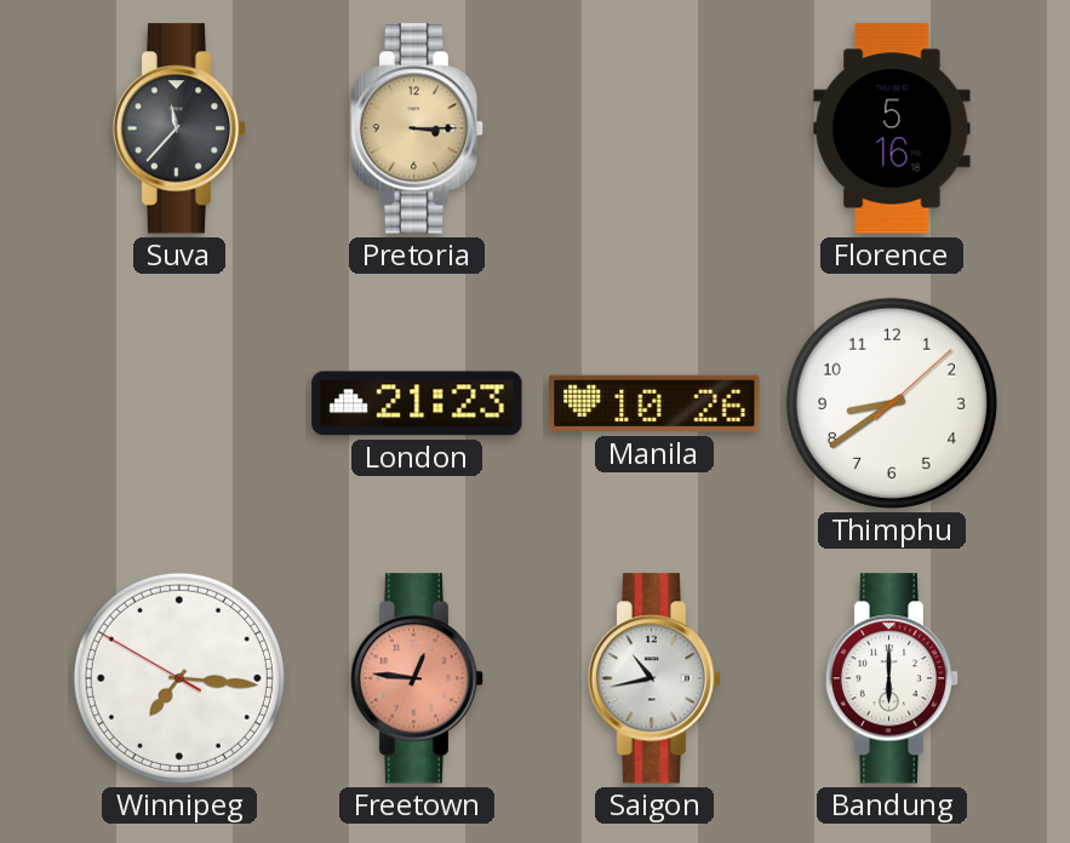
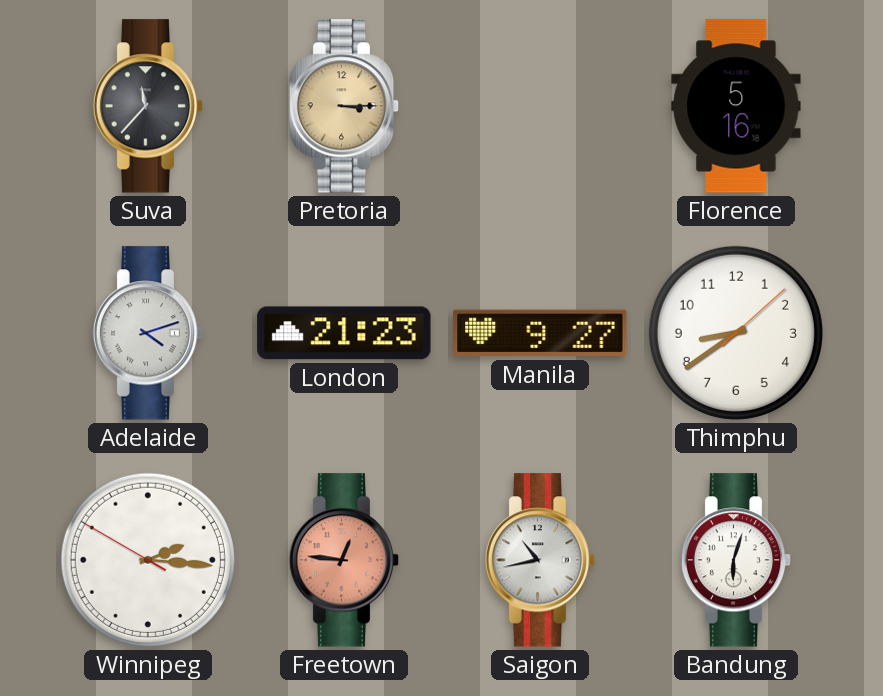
Adelaide: none -> 4:12
Manila: 10:26 -> 9:27
Winnipeg: 7:15 -> 2:15
Bandung: 6:00 -> 6:03
